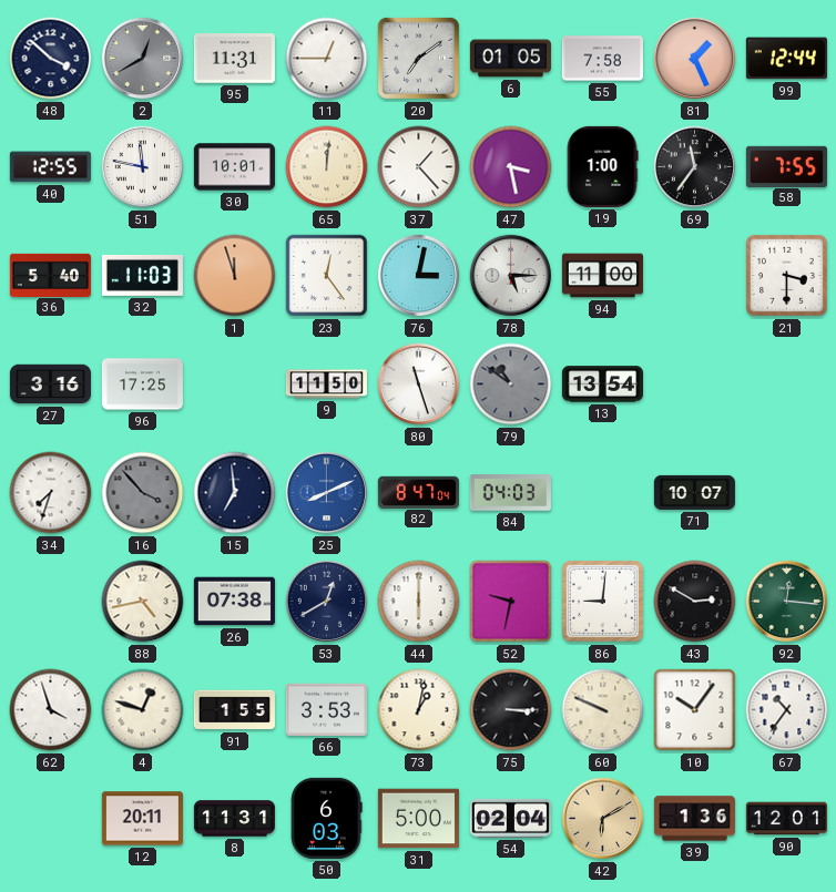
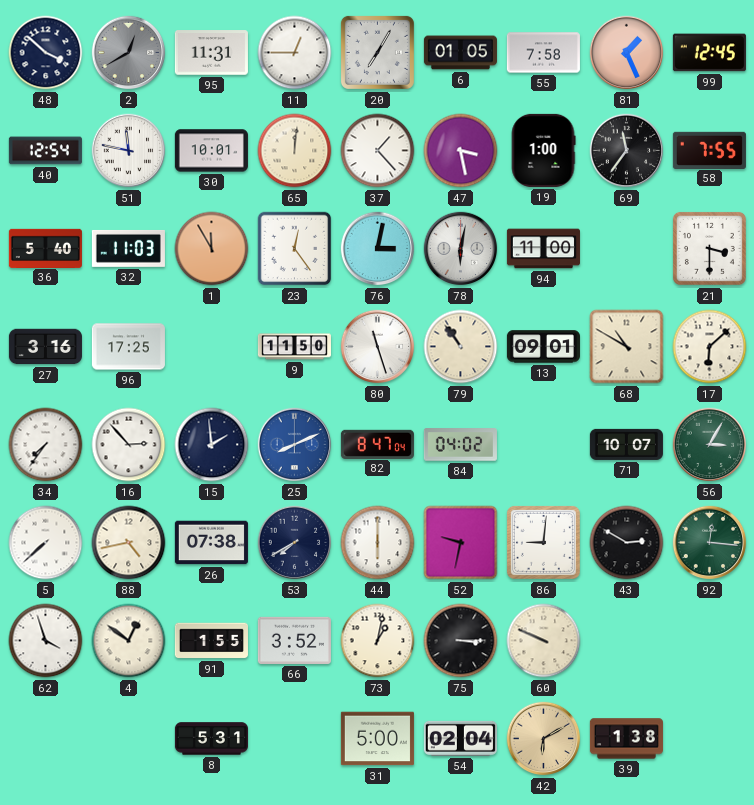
20: 7:09 -> 7:05
99: 12:44 -> 12:45
40: 12:55 -> 12:54
1: 11:57 -> 11:55
78: 5:15 -> 6:02
79: 10:51 -> 10:54
79 dial: grey -> cream
13: 13:54 -> 09:01
68: none -> 10:50
17: none -> 6:08
34: 7:33 -> 7:36
16: 3:53 -> 2:53
16 dial: grey -> white
15: 6:59 -> 1:59
84: 04:03 -> 04:02
56: none -> 3:05
5: none -> 7:38
53: 12:40 -> 7:40
4: 12:48 -> 12:51
66: 3:53 -> 3:52
10: 10:06 -> none
67: 10:36 -> none
12: 20:11 -> none
8: 11:31 -> 5:31
50: 6:03 -> none
39: 1:36 -> 1:38
90: 12:01 -> none
